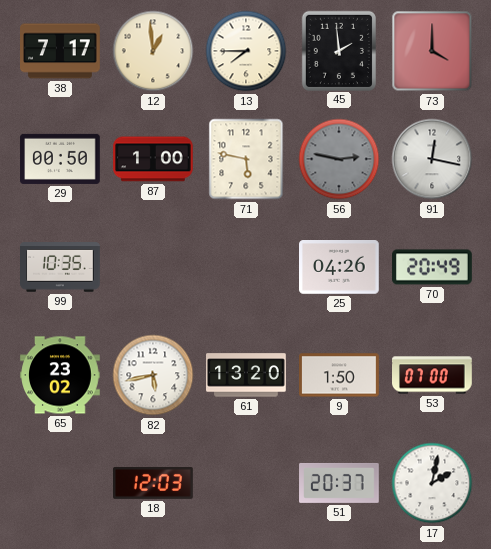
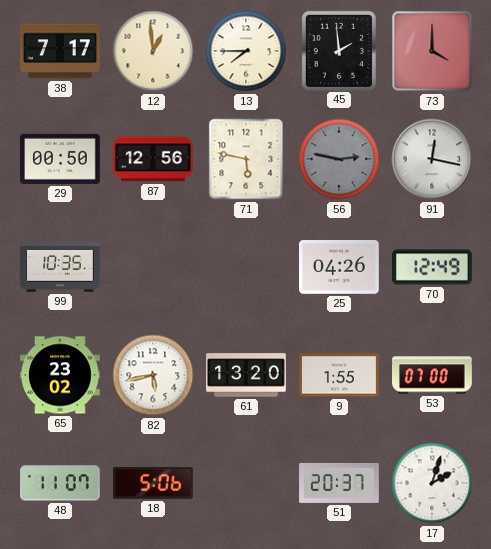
87: 1:00 -> 12:56
70: 20:49 -> 12:49
9: 1:50 -> 1:55
48: none -> 11:07
18: 12:03 -> 5:06
17: 2:02 -> 2:03
